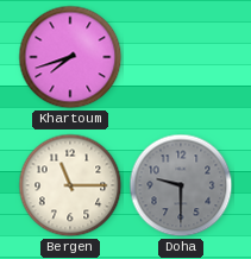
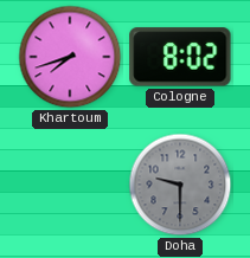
Cologne: none -> 8:02
Bergen: 11:15 -> none
